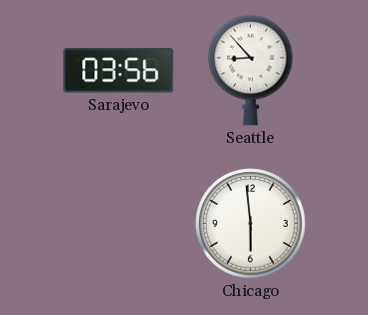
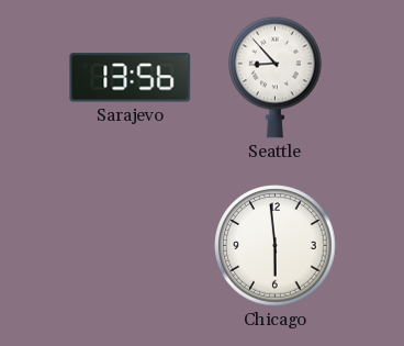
Sarajevo: 03:56 -> 13:56
